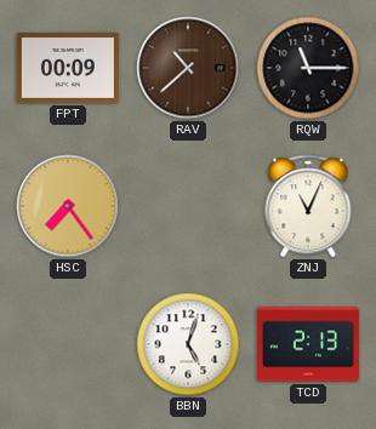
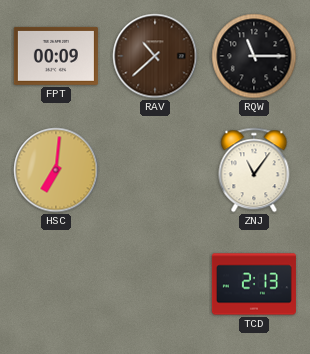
HSC: 7:24 -> 7:01
ZNJ: 11:04 -> 11:06
BBN: 5:03 -> none
